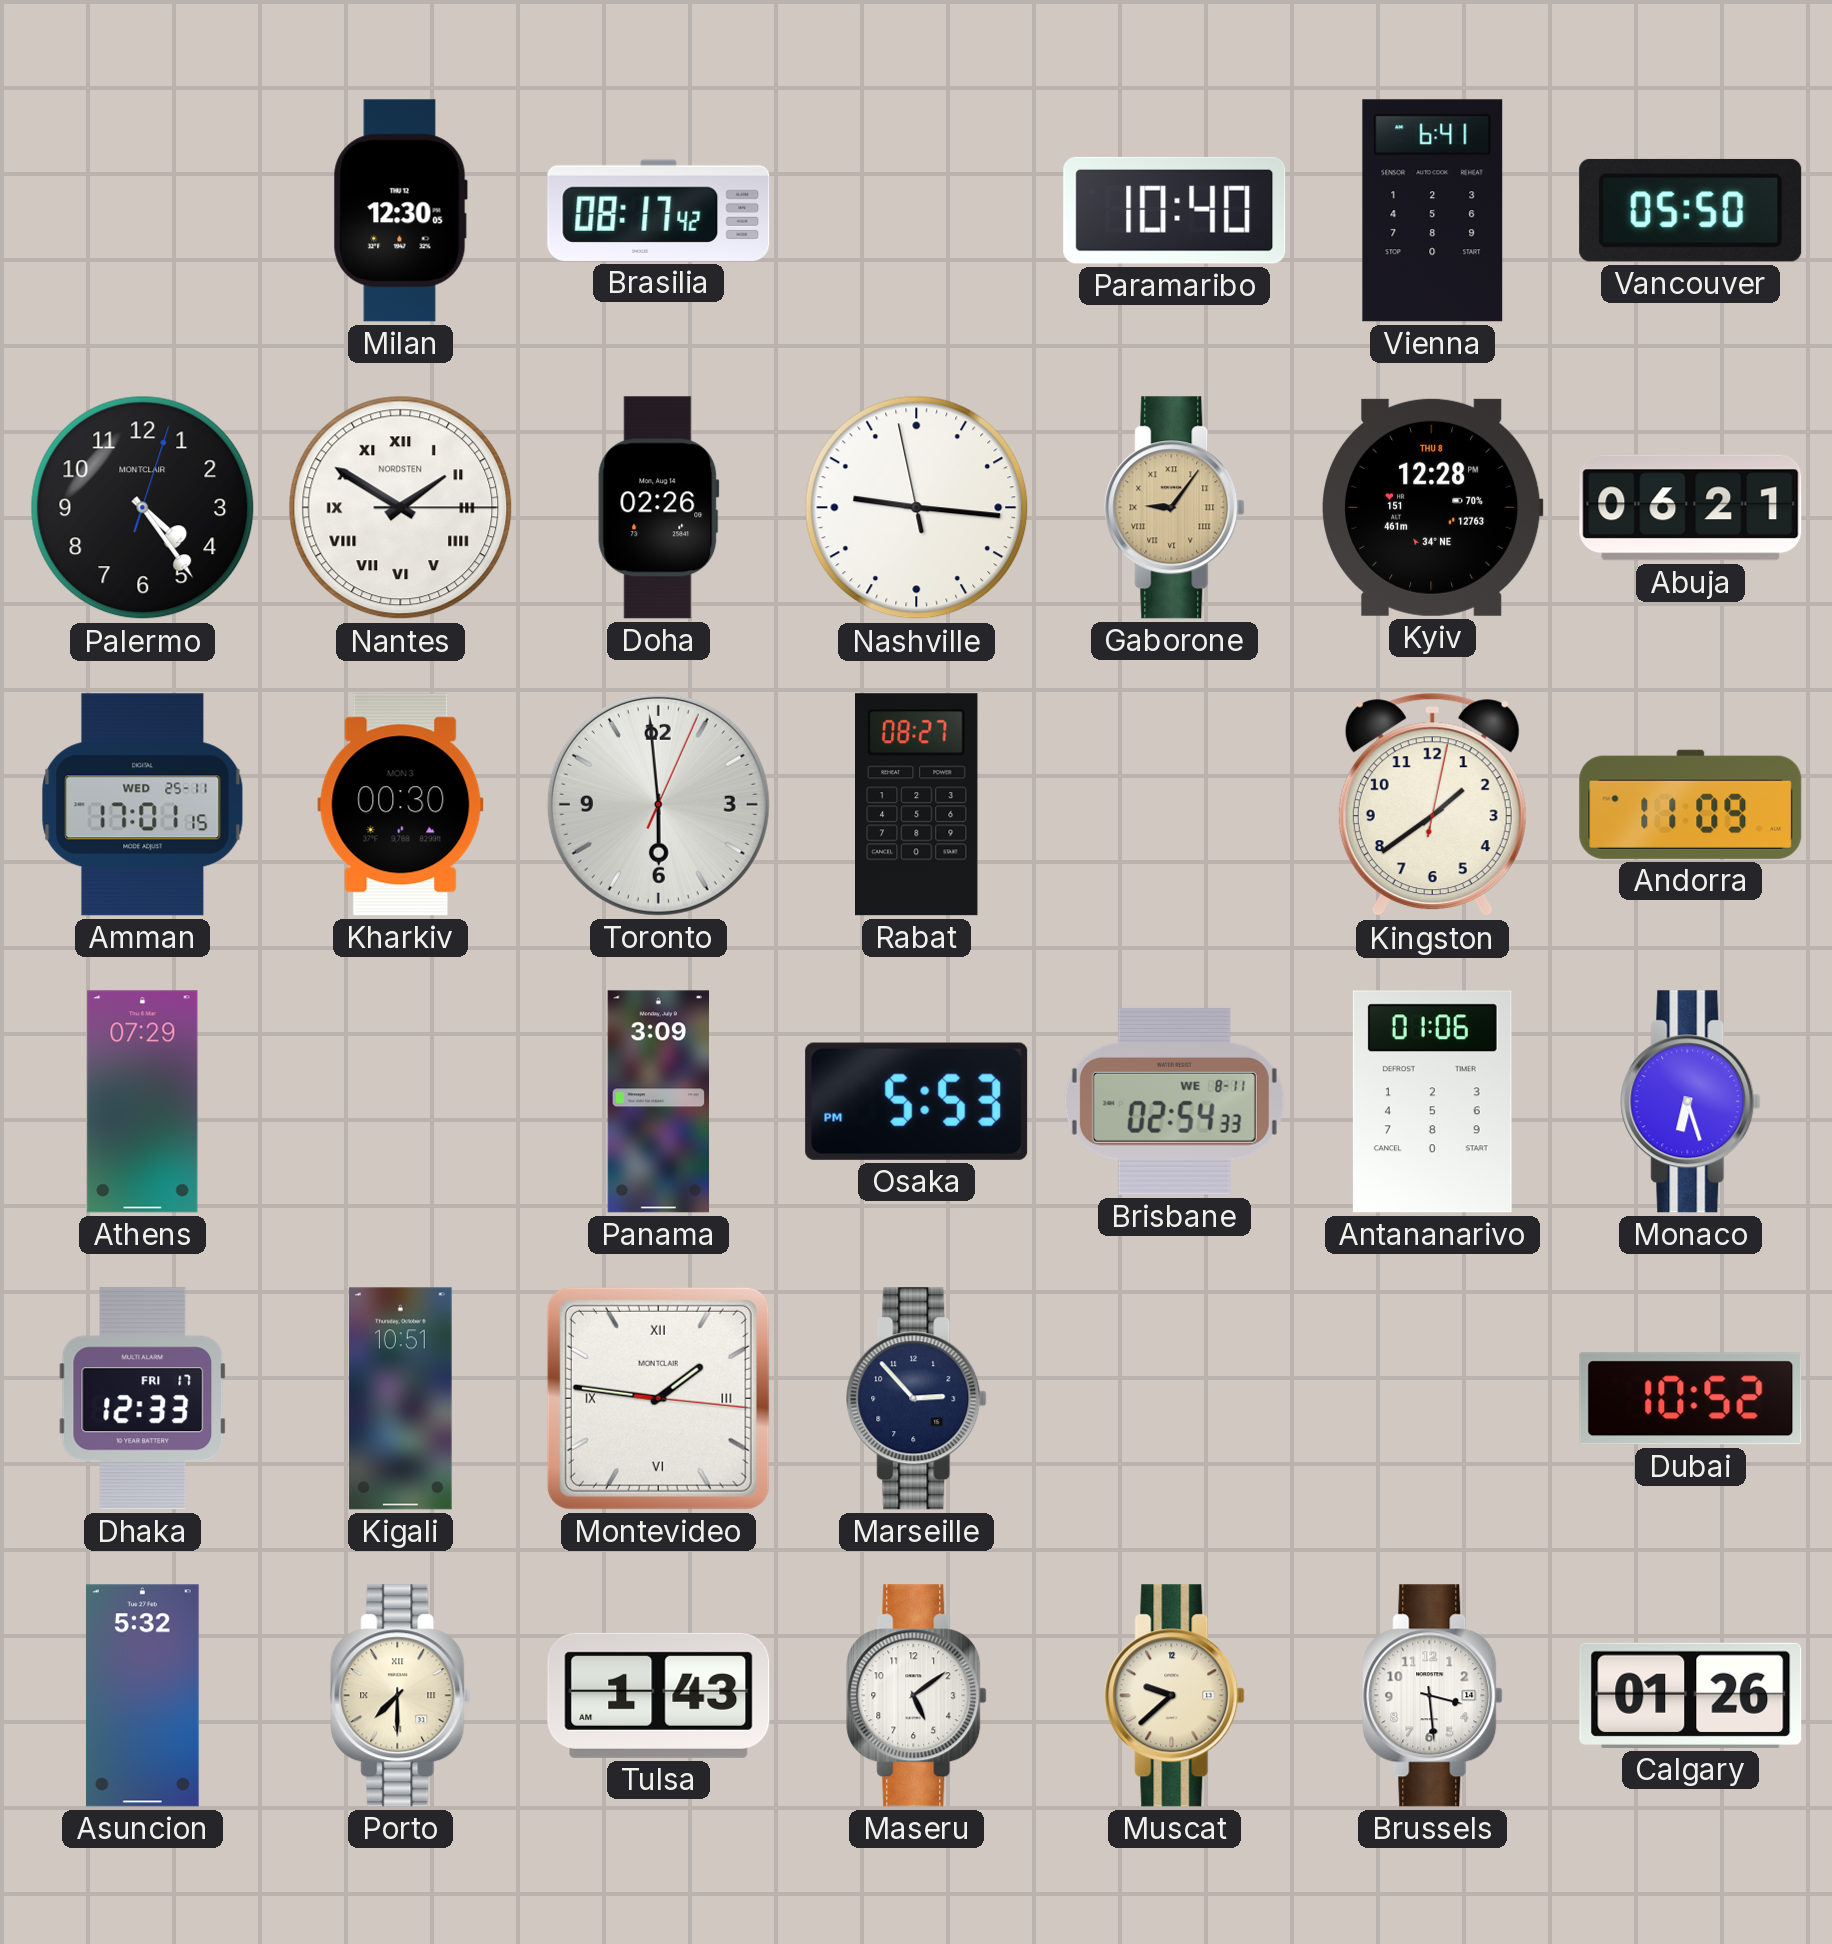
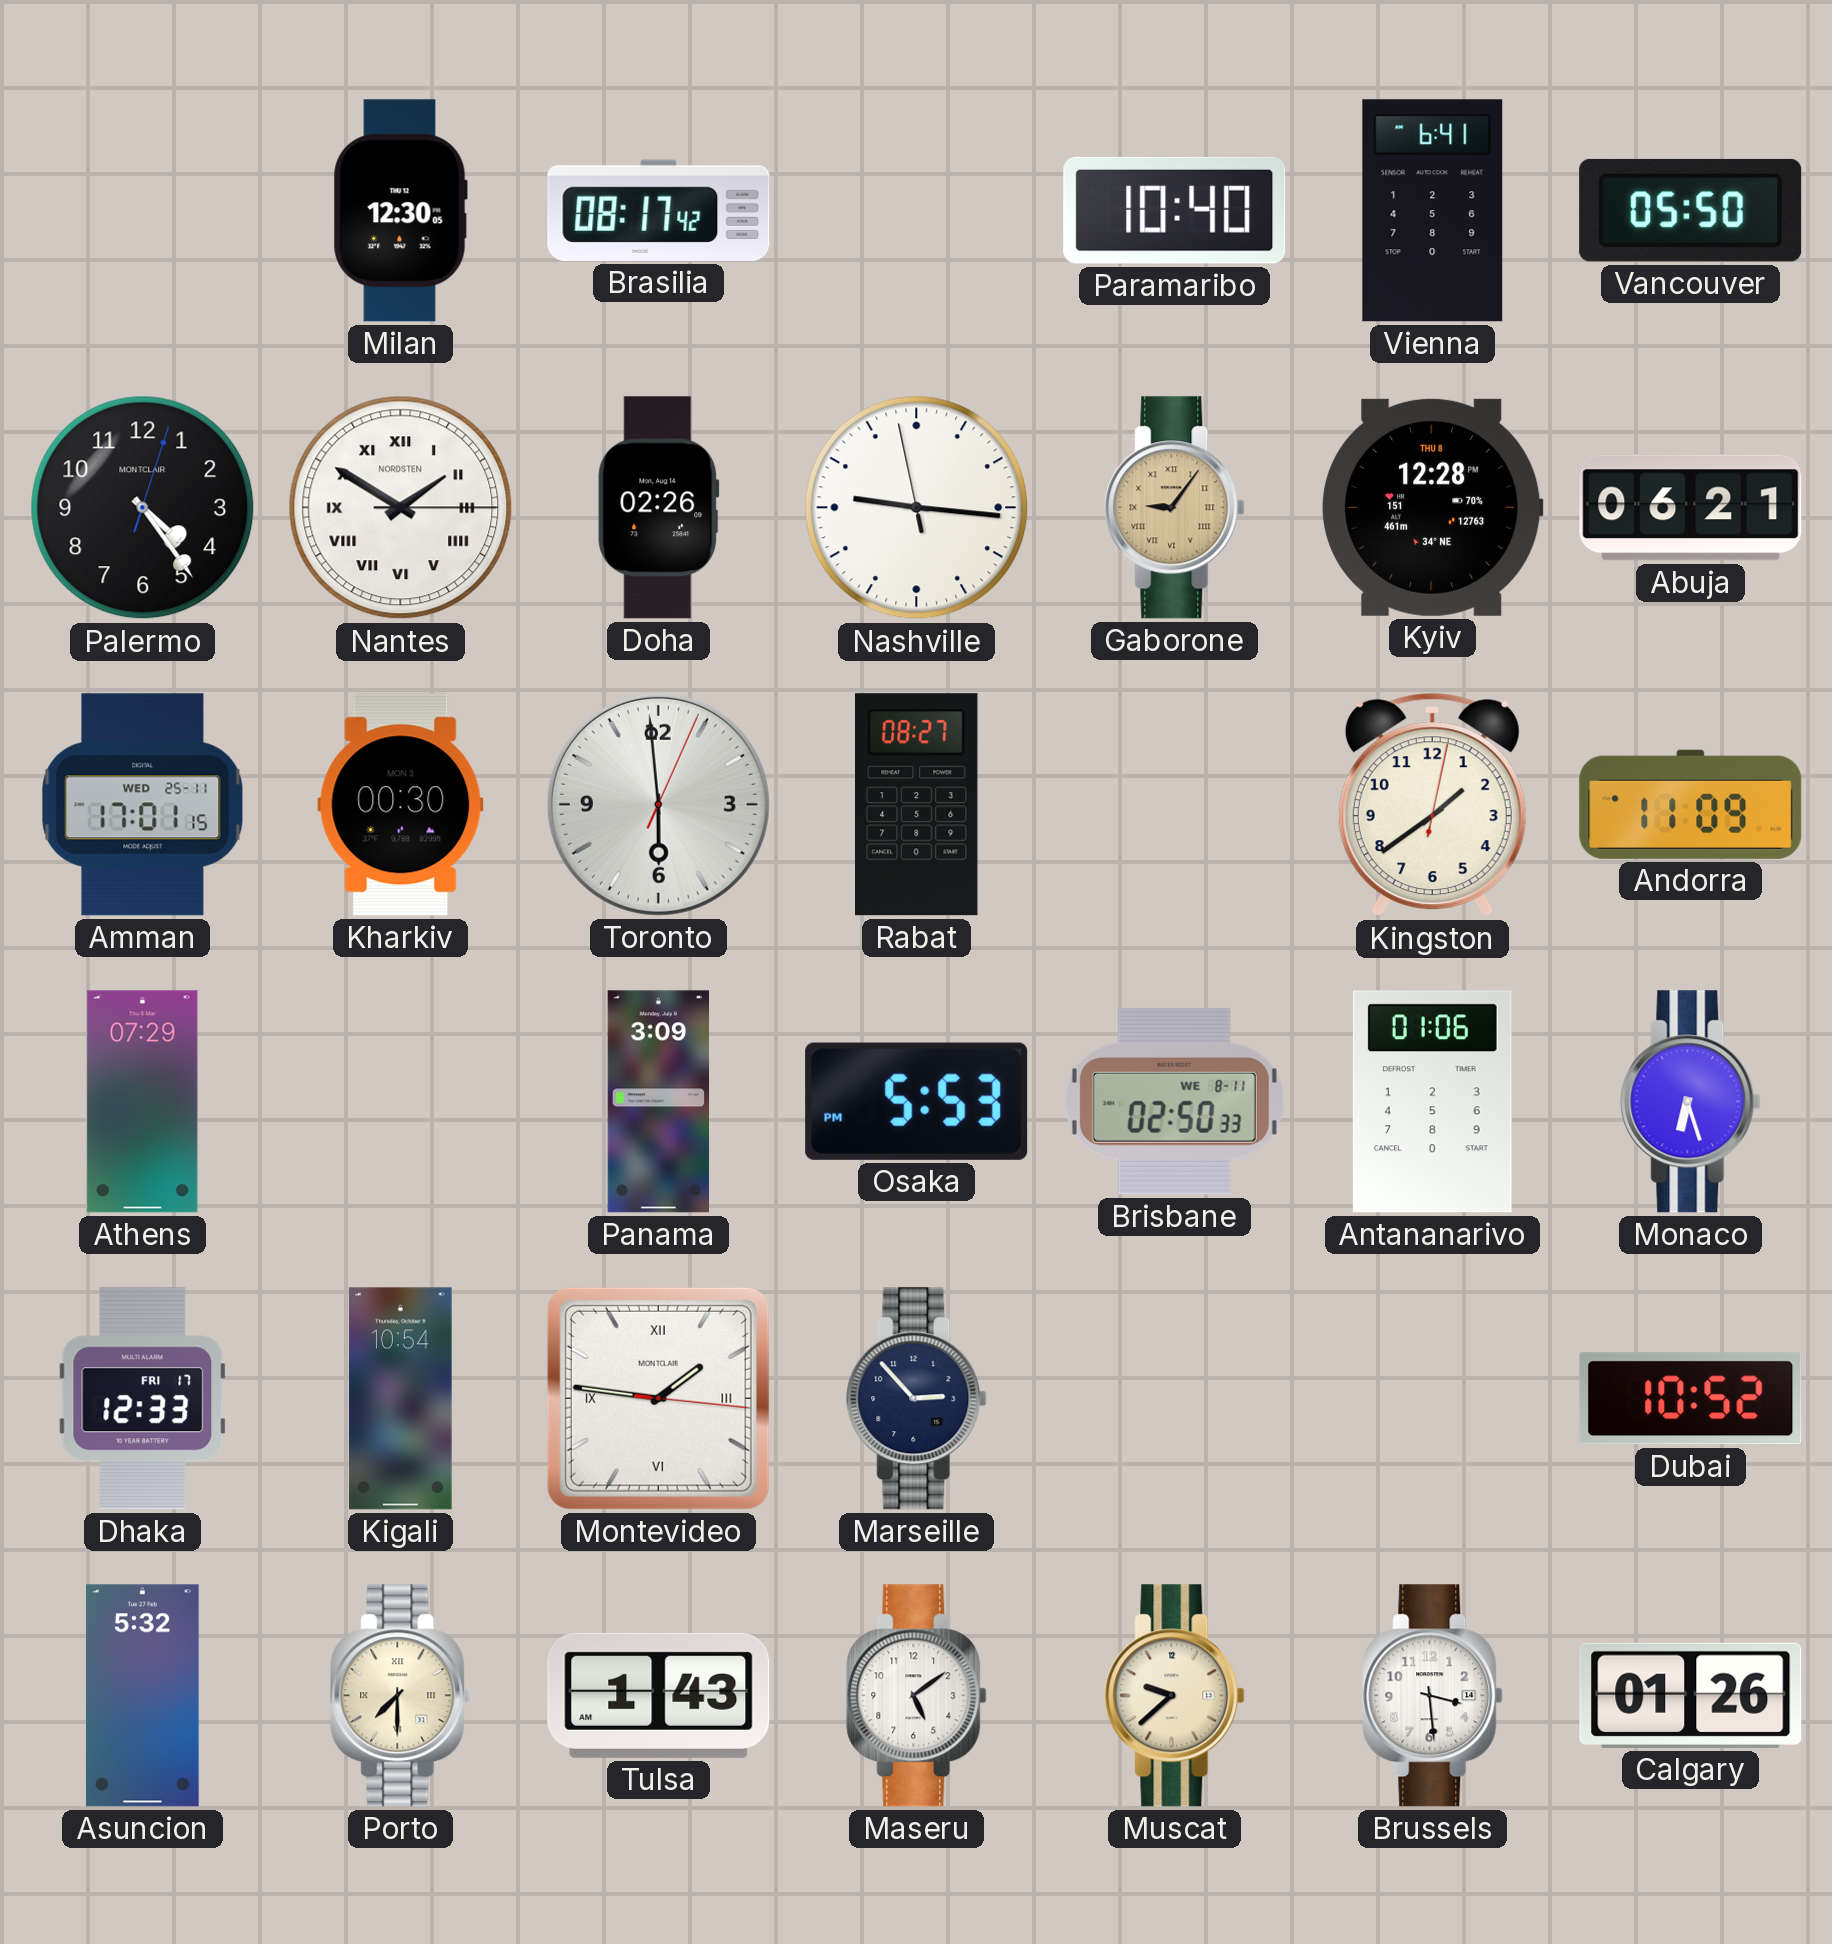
Brisbane: 02:54 -> 02:50
Kigali: 10:51 -> 10:54
